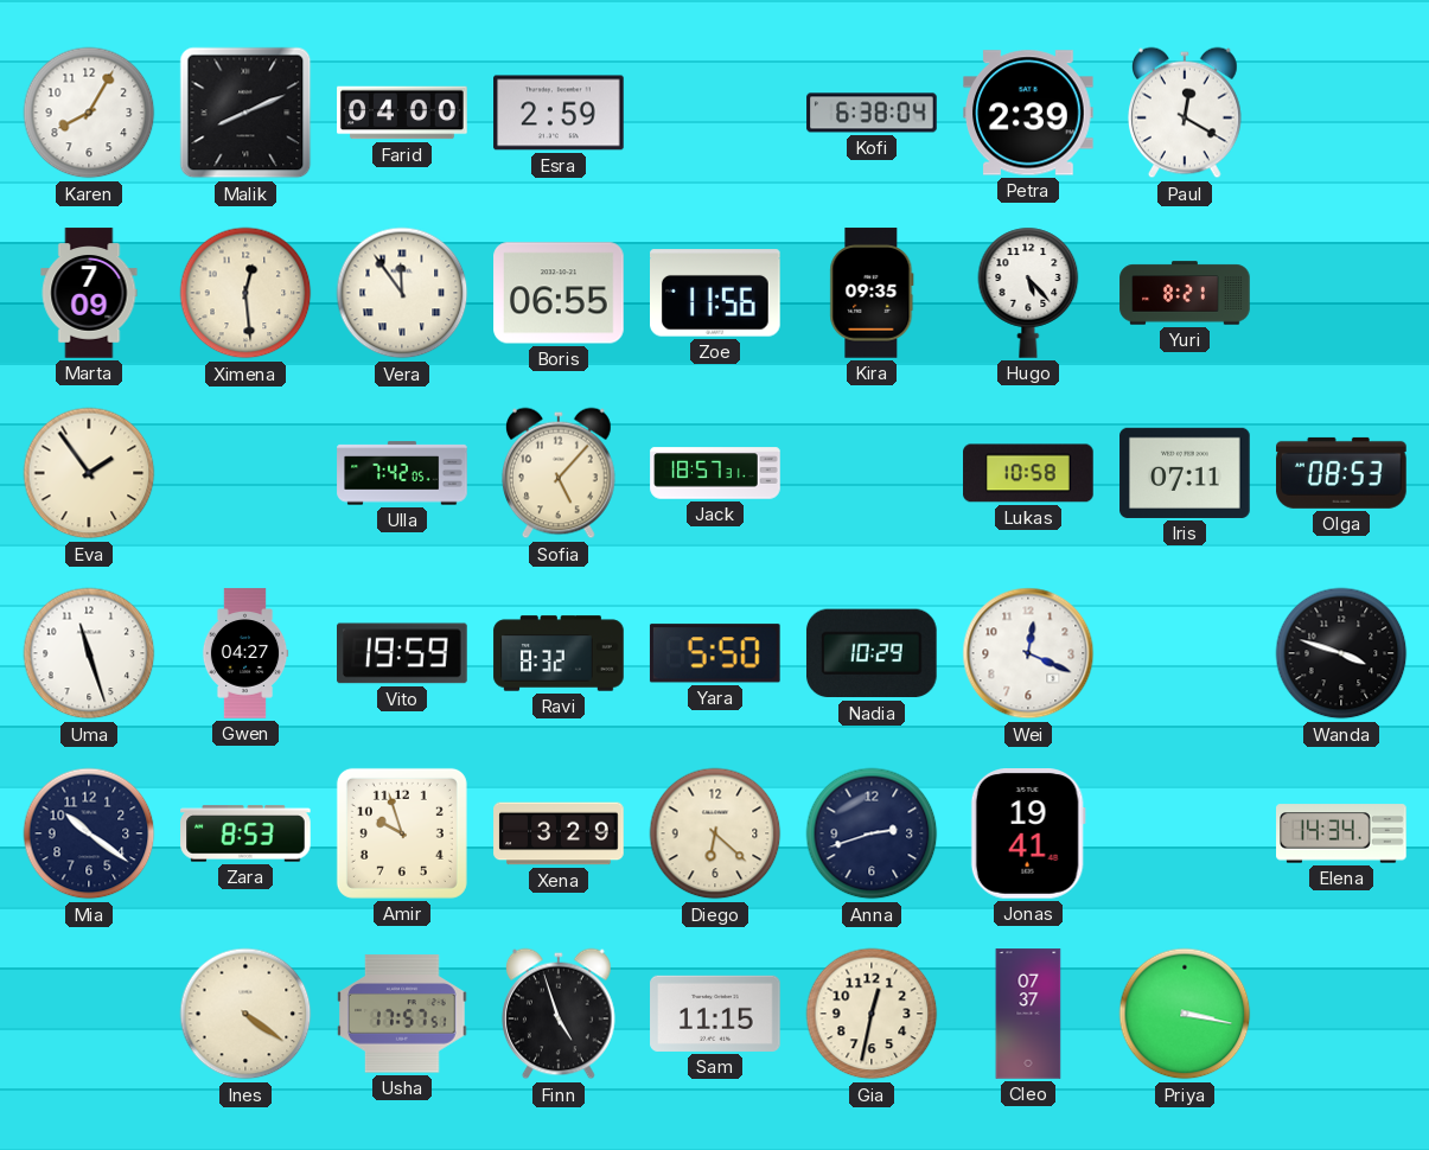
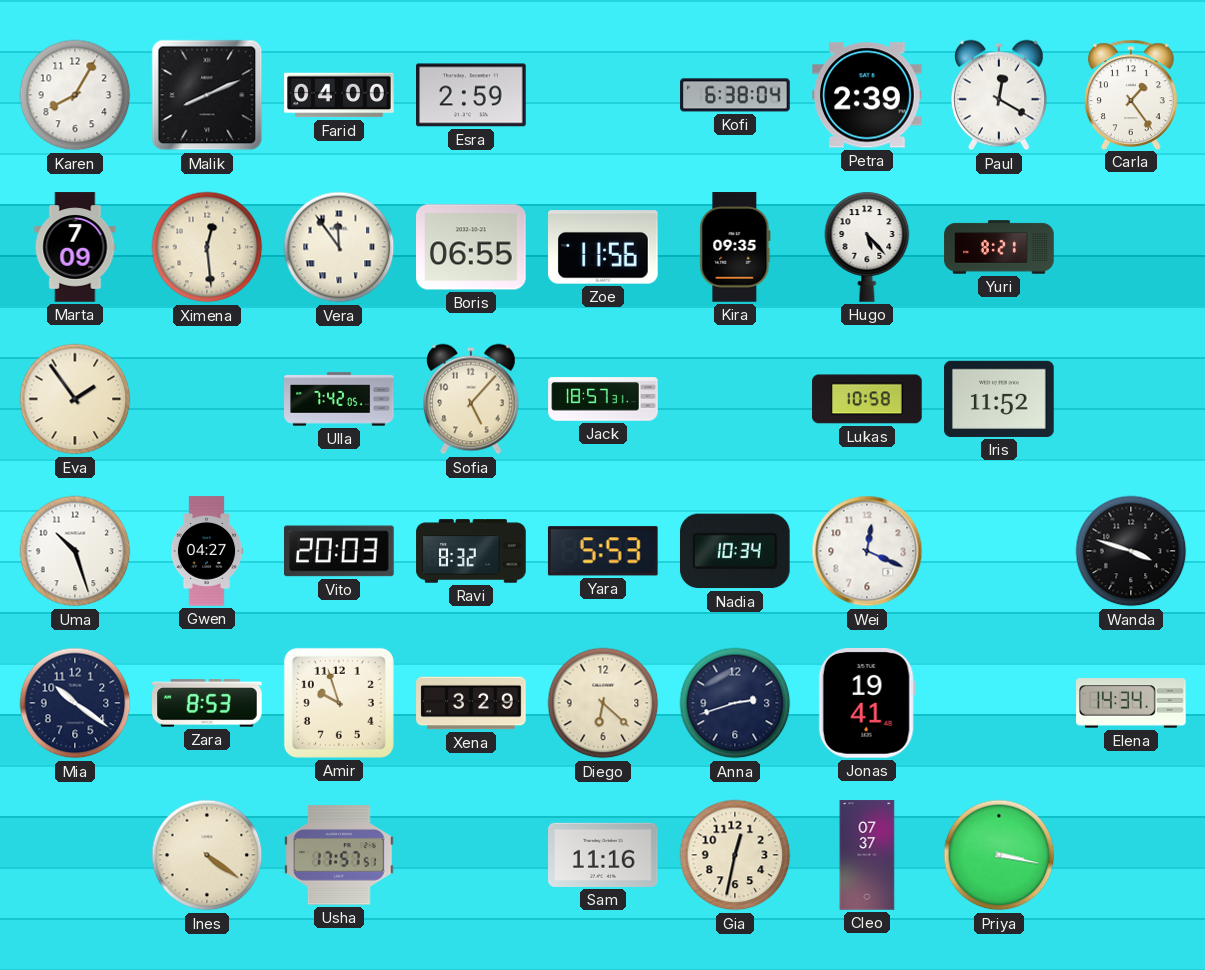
Carla: none -> 1:24
Iris: 07:11 -> 11:52
Olga: 08:53 -> none
Uma: 11:27 -> 10:27
Vito: 19:59 -> 20:03
Yara: 5:50 -> 5:53
Nadia: 10:29 -> 10:34
Finn: 4:57 -> none
Sam: 11:15 -> 11:16
